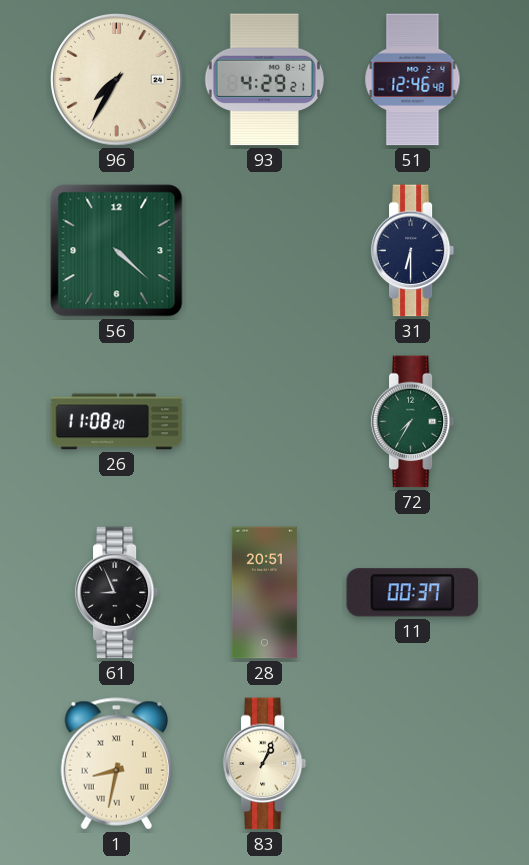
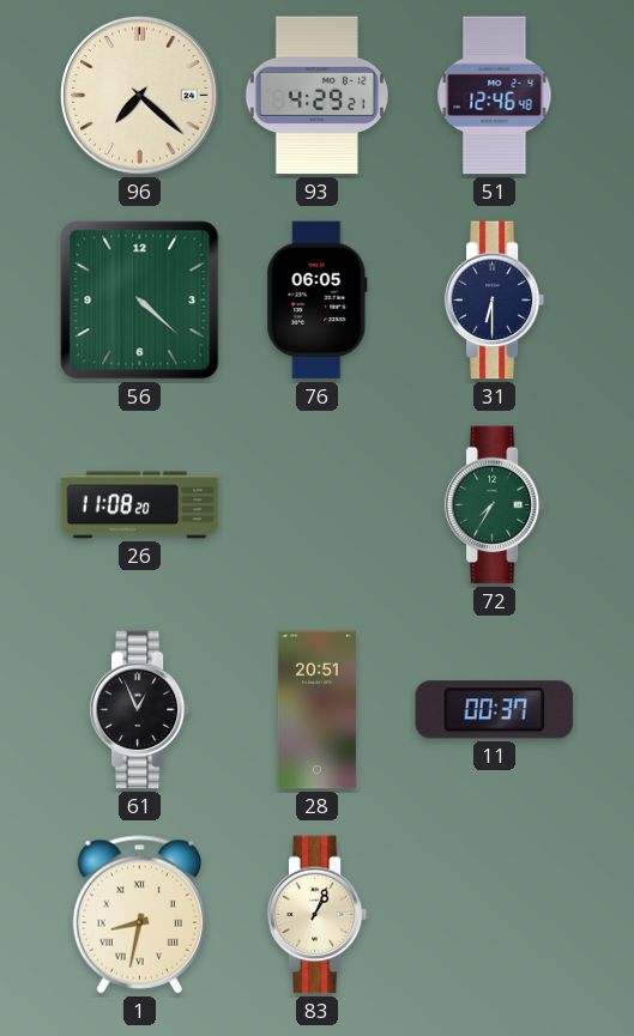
96: 7:35 -> 7:22
76: none -> 06:05
61: 8:56 -> 12:56
